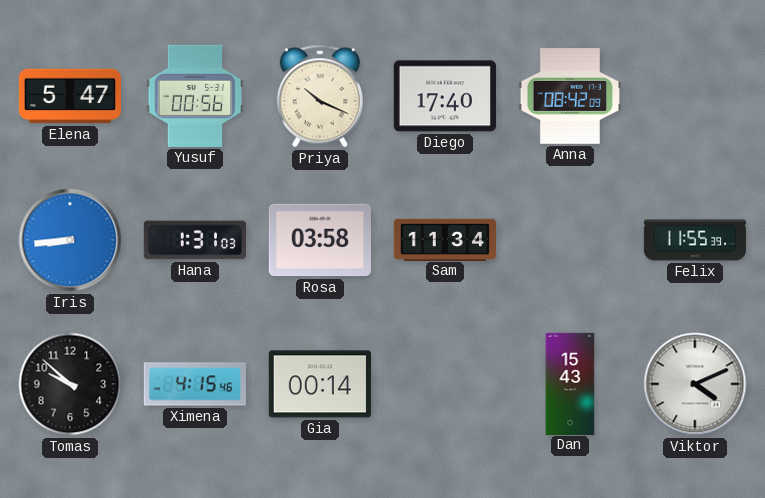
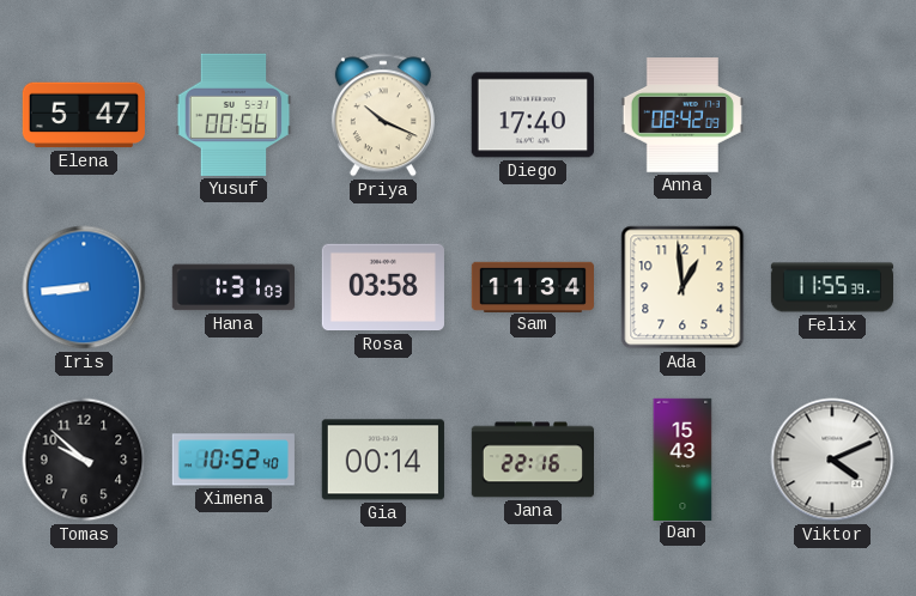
Ada: none -> 12:59
Ximena: 4:15 -> 10:52
Jana: none -> 22:16
